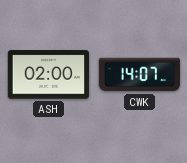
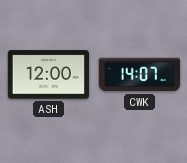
ASH: 02:00 -> 12:00
